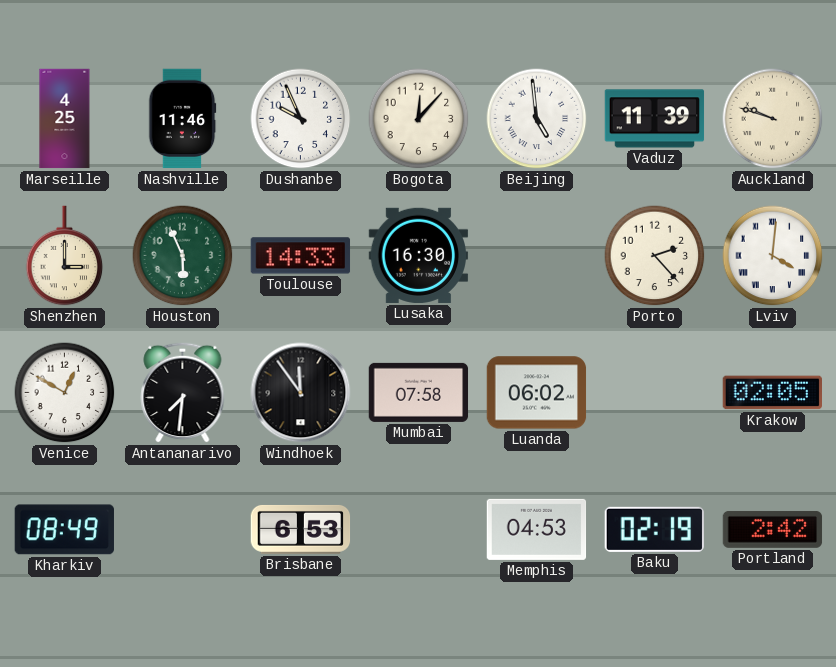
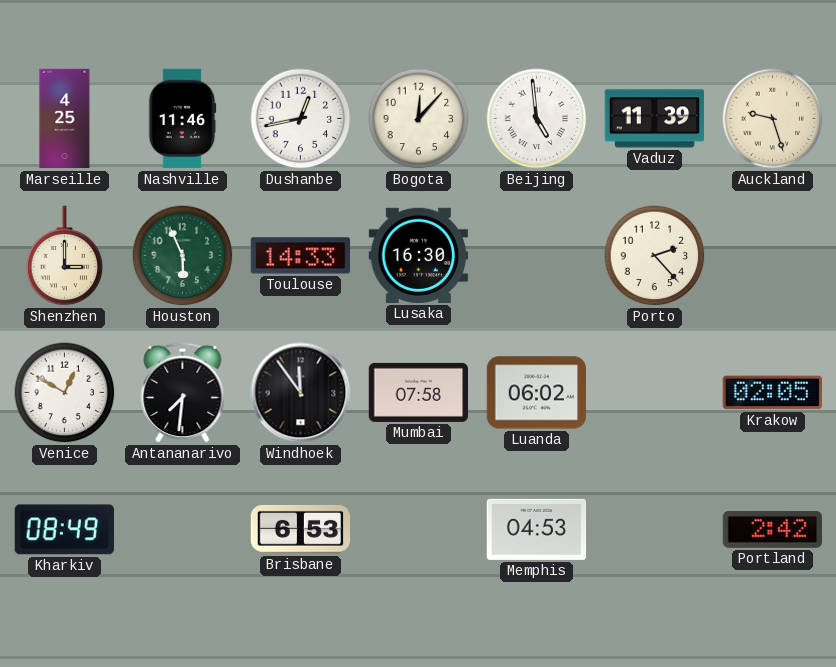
Dushanbe: 9:56 -> 12:43
Auckland: 9:48 -> 9:27
Lviv: 4:01 -> none
Baku: 02:19 -> none
